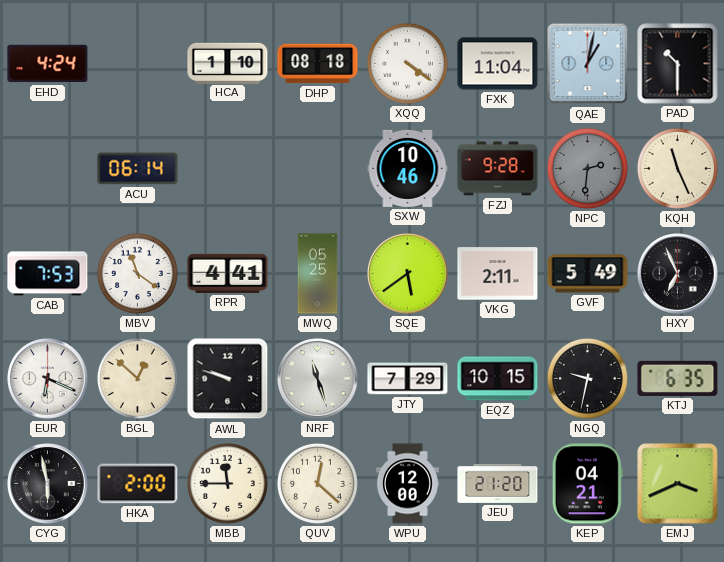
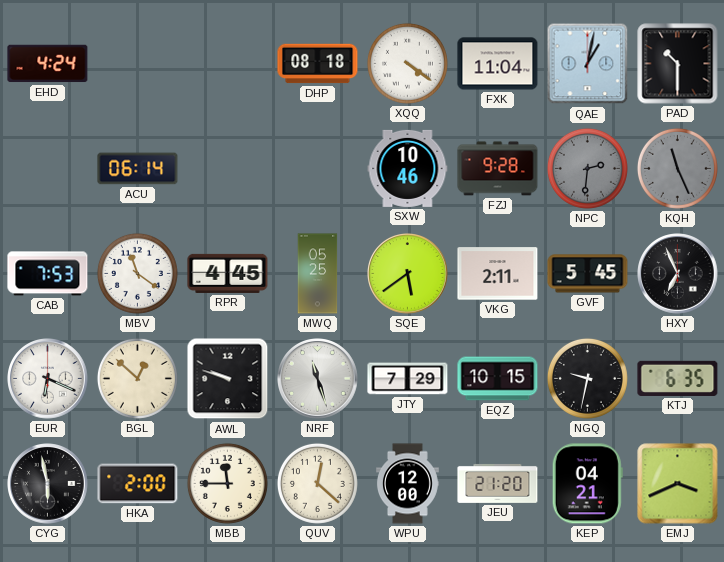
HCA: 1:10 -> none
KQH dial: cream -> grey
RPR: 4:41 -> 4:45
GVF: 5:49 -> 5:45
